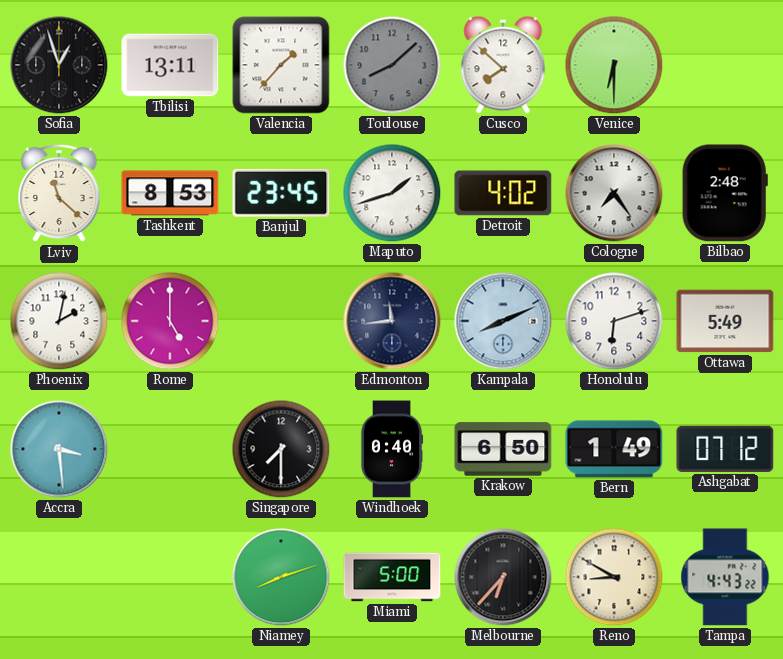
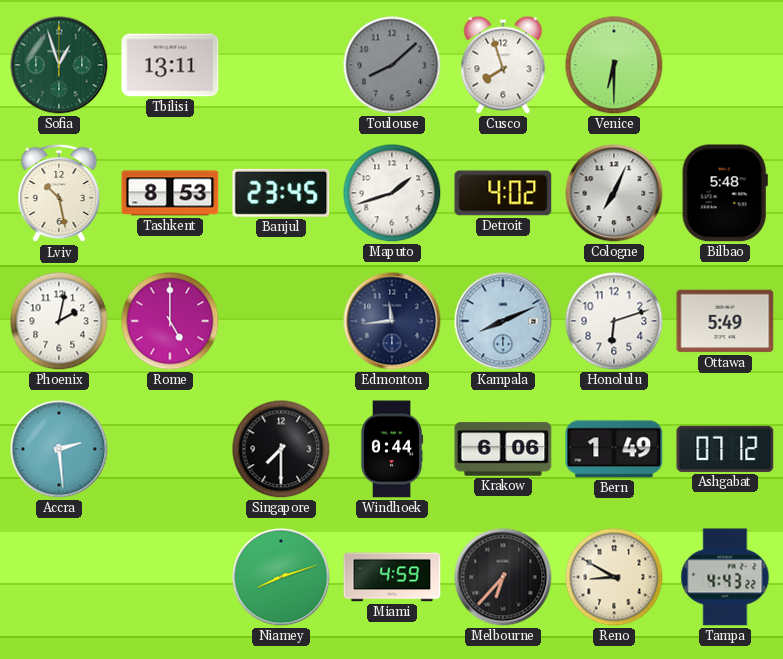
Sofia dial: black -> green
Valencia: 1:37 -> none
Cusco: 7:52 -> 7:57
Lviv: 11:22 -> 10:28
Cologne: 7:24 -> 7:04
Bilbao: 2:48 -> 5:48
Accra: 3:29 -> 2:29
Windhoek: 0:40 -> 0:44
Krakow: 6:50 -> 6:06
Miami: 5:00 -> 4:59
